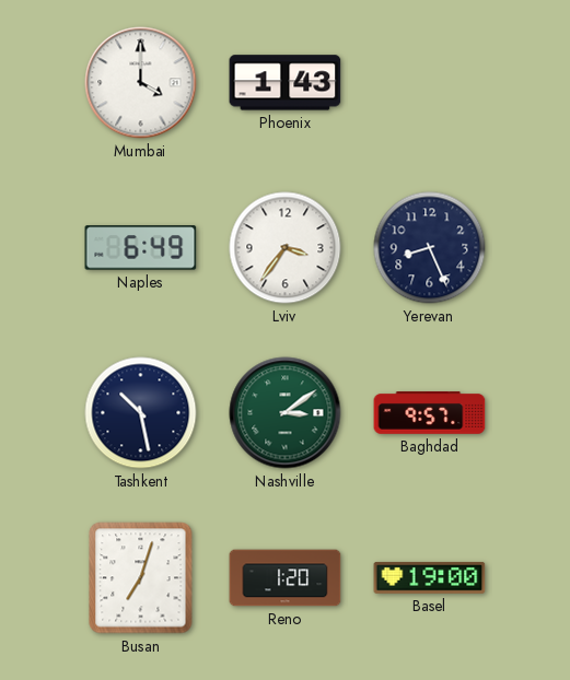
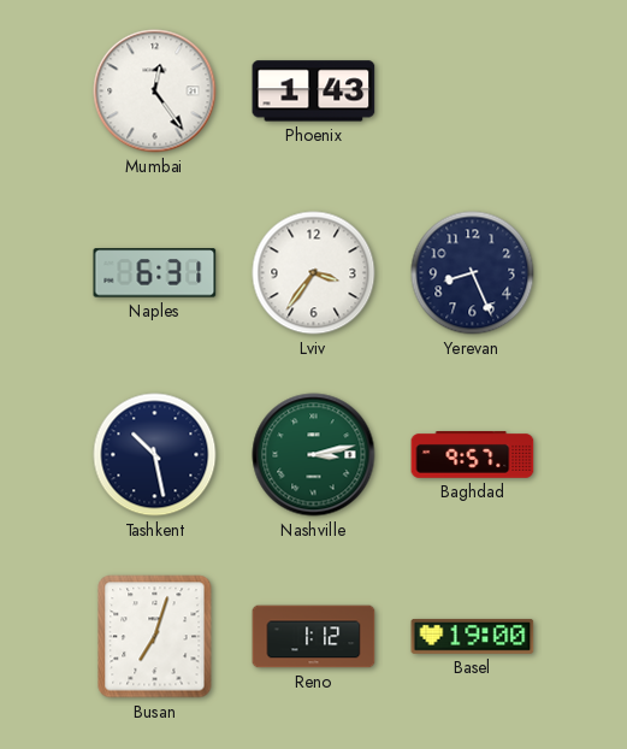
Mumbai: 4:00 -> 12:24
Naples: 6:49 -> 6:31
Nashville: 3:09 -> 3:13
Reno: 1:20 -> 1:12
